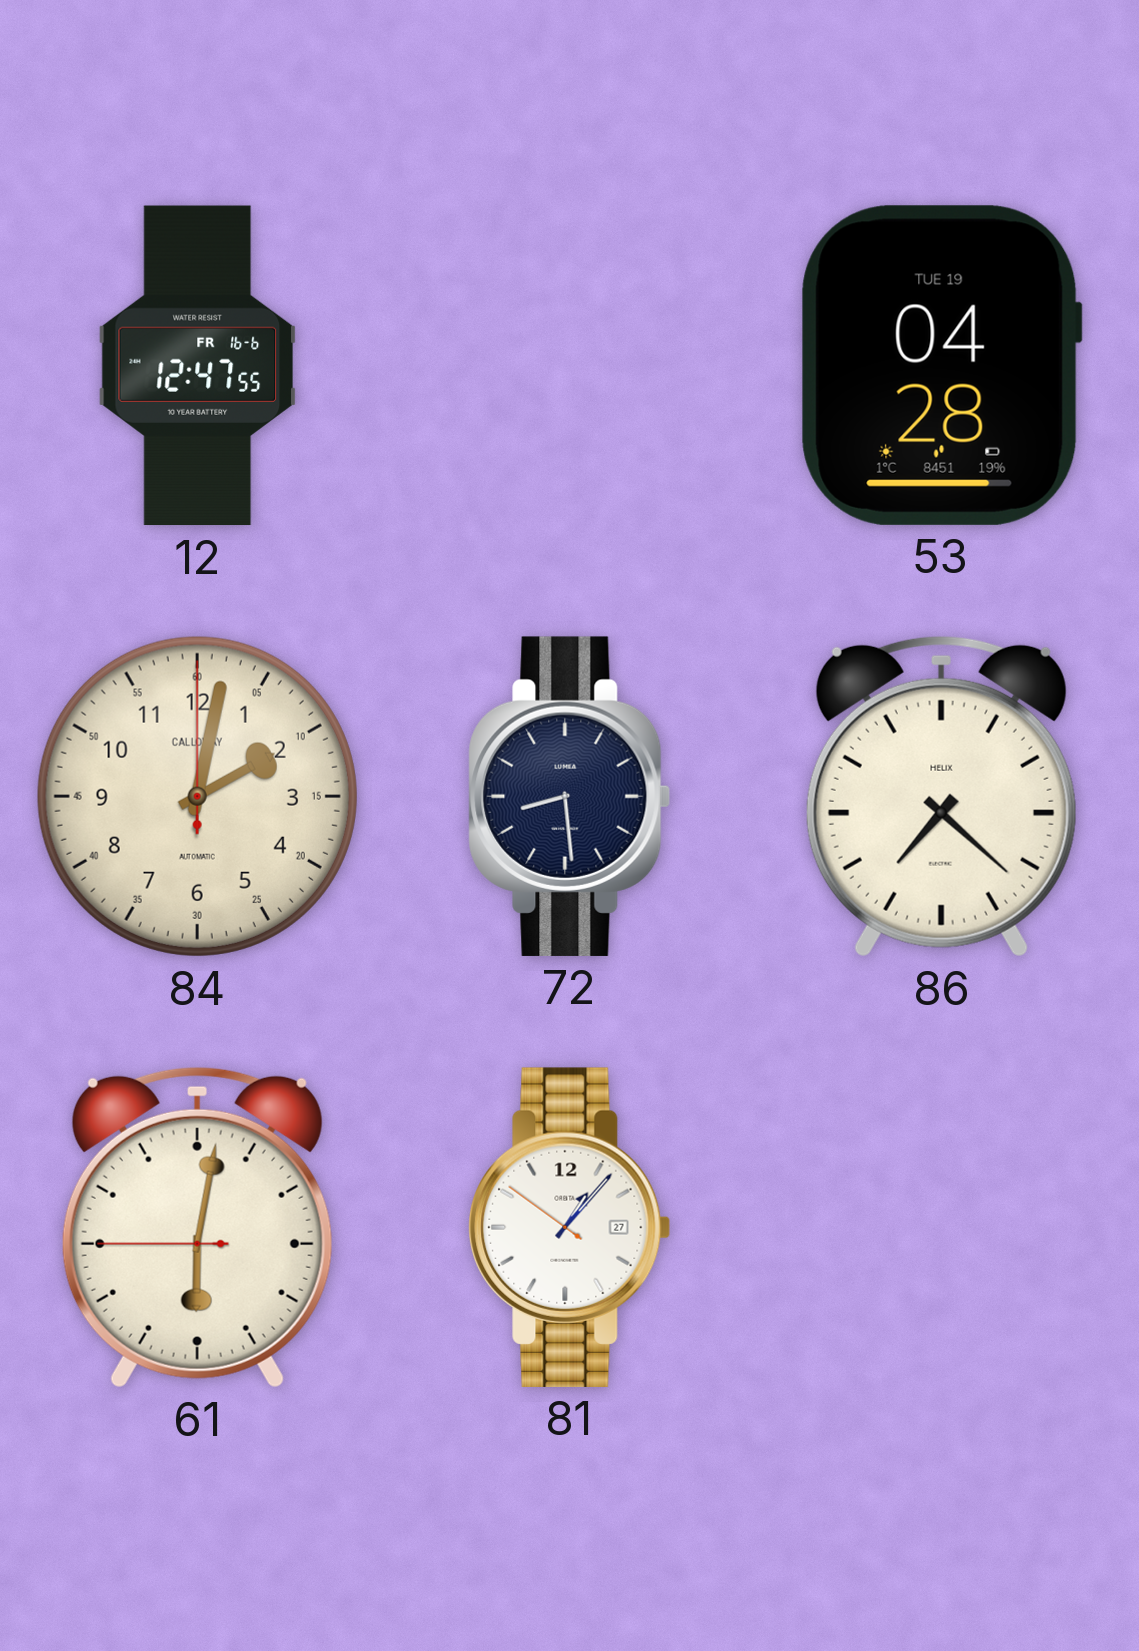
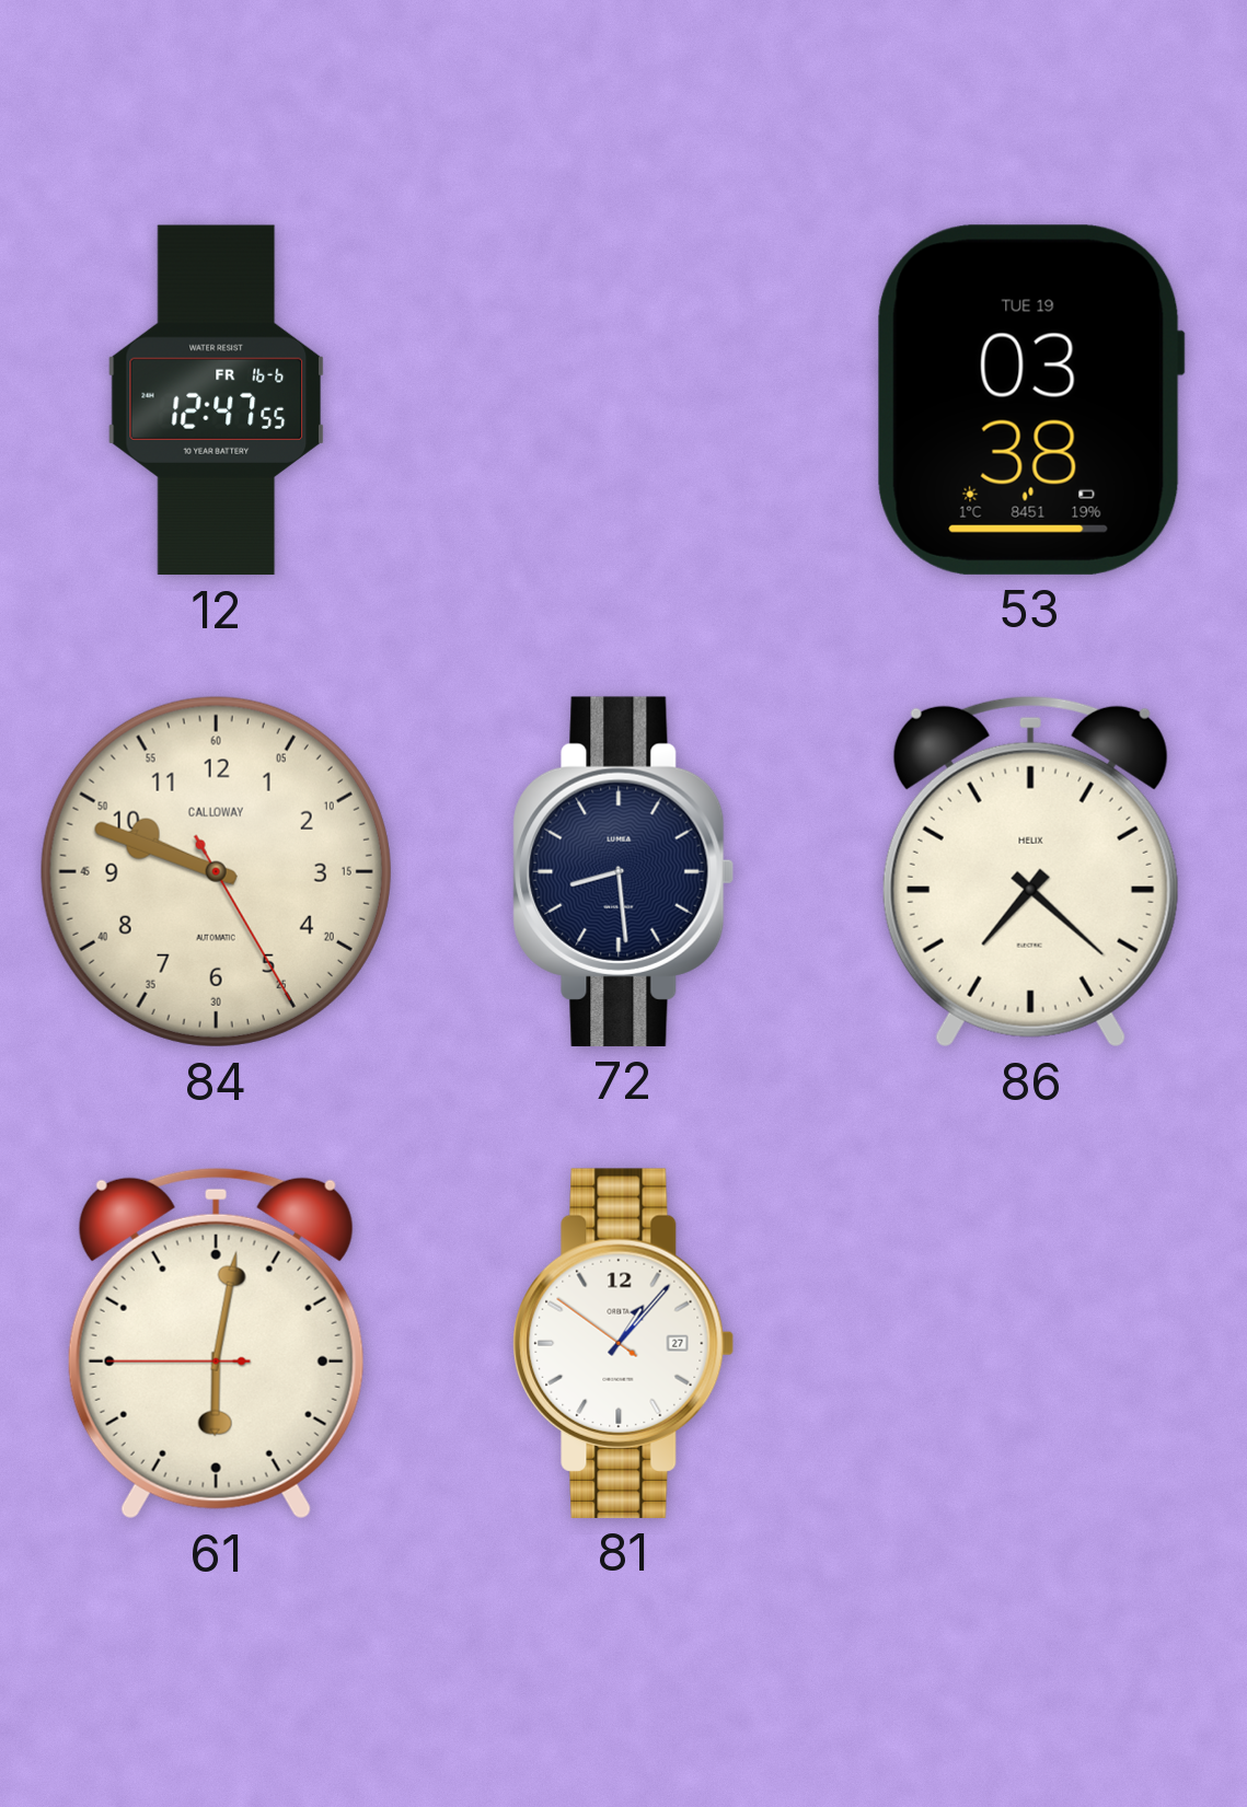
53: 04:28 -> 03:38
84: 2:02 -> 9:48
